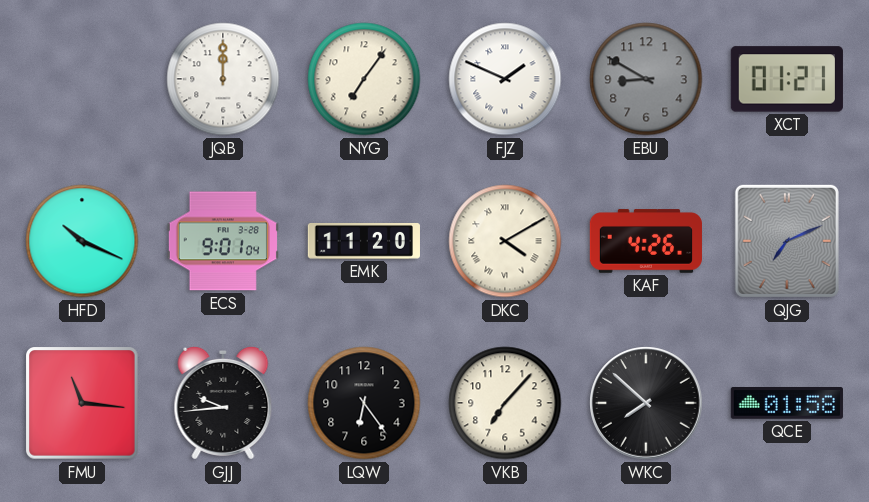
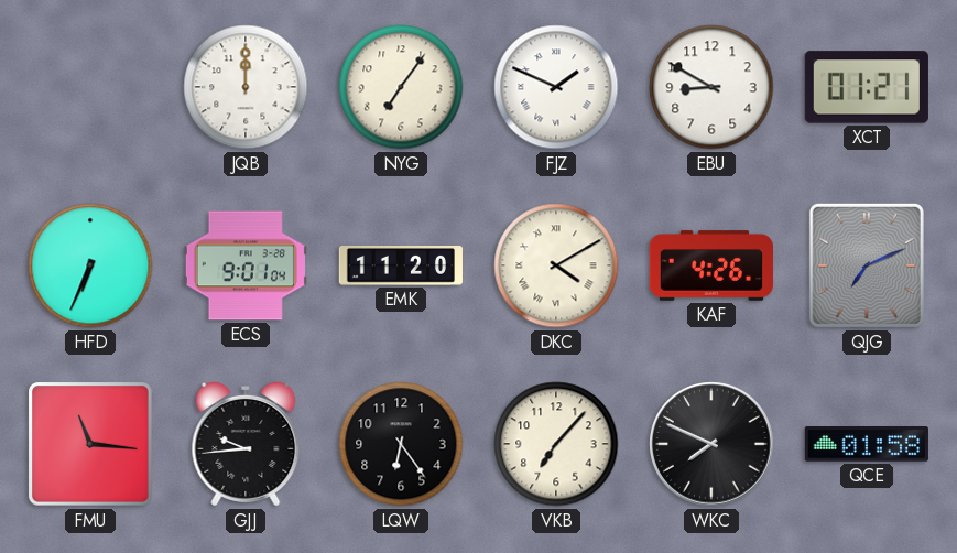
EBU dial: grey -> white
HFD: 10:19 -> 6:34
WKC: 7:52 -> 7:49
